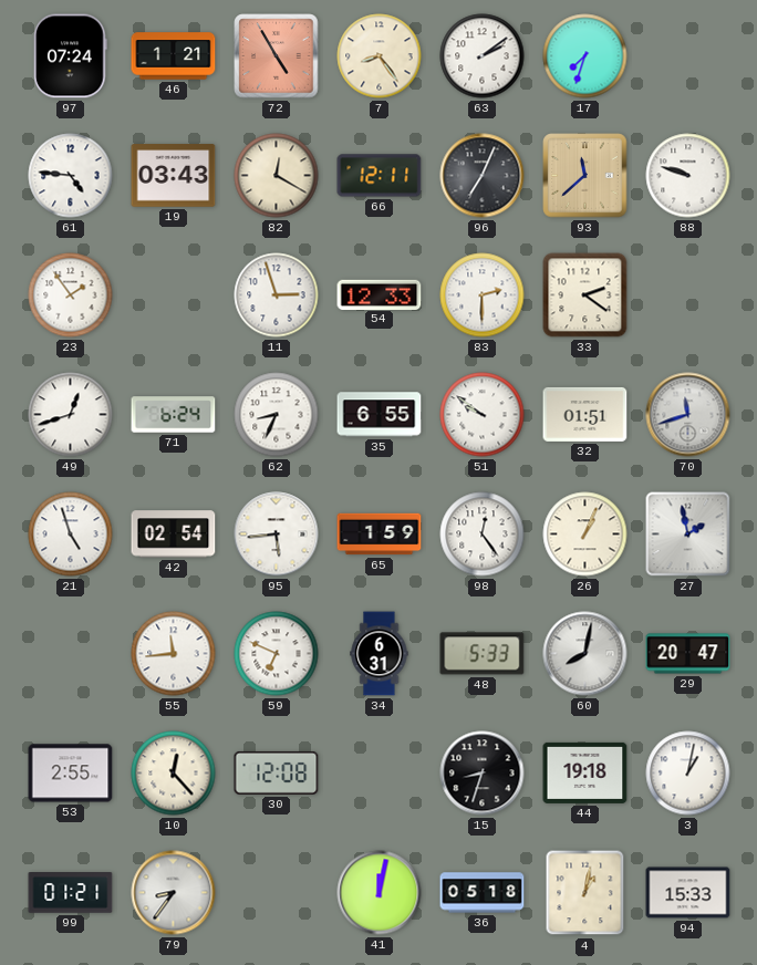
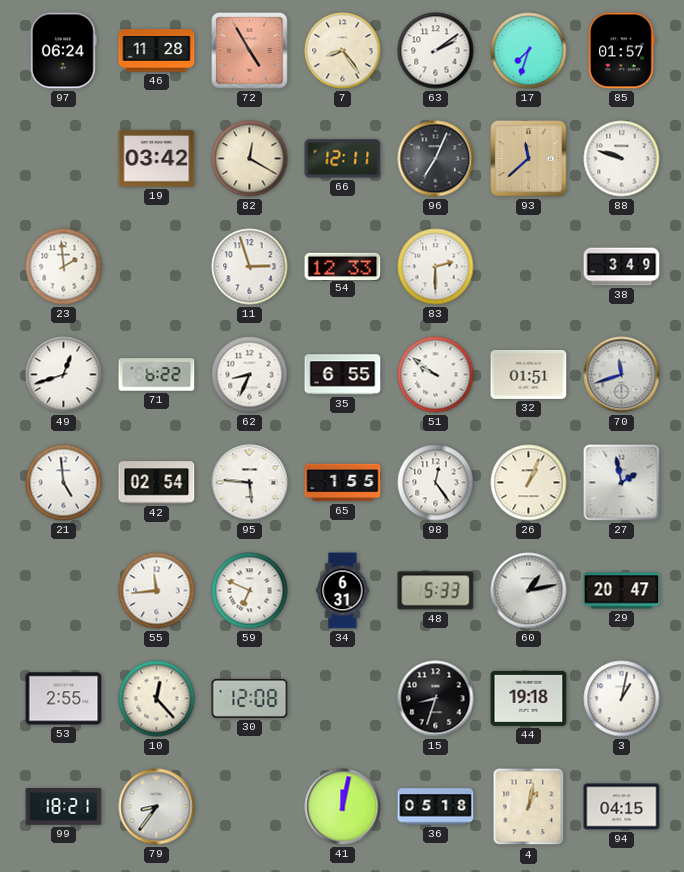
97: 07:24 -> 06:24
46: 1:21 -> 11:28
85: none -> 01:57
61: 4:46 -> none
19: 03:43 -> 03:42
23: 1:54 -> 1:59
33: 2:21 -> none
38: none -> 3:49
71: 6:24 -> 6:22
21: 4:57 -> 4:59
95: 5:44 -> 5:46
65: 1:59 -> 1:55
60: 8:02 -> 1:13
99: 01:21 -> 18:21
94: 15:33 -> 04:15
